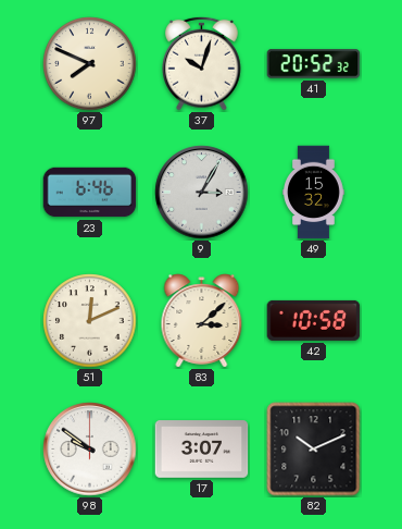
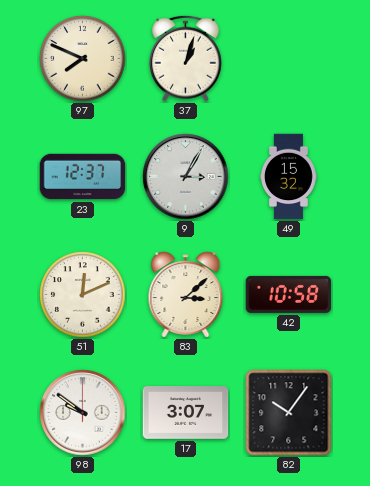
37: 10:03 -> 1:03
41: 20:52 -> none
23: 6:46 -> 12:37
82: 10:11 -> 10:06
